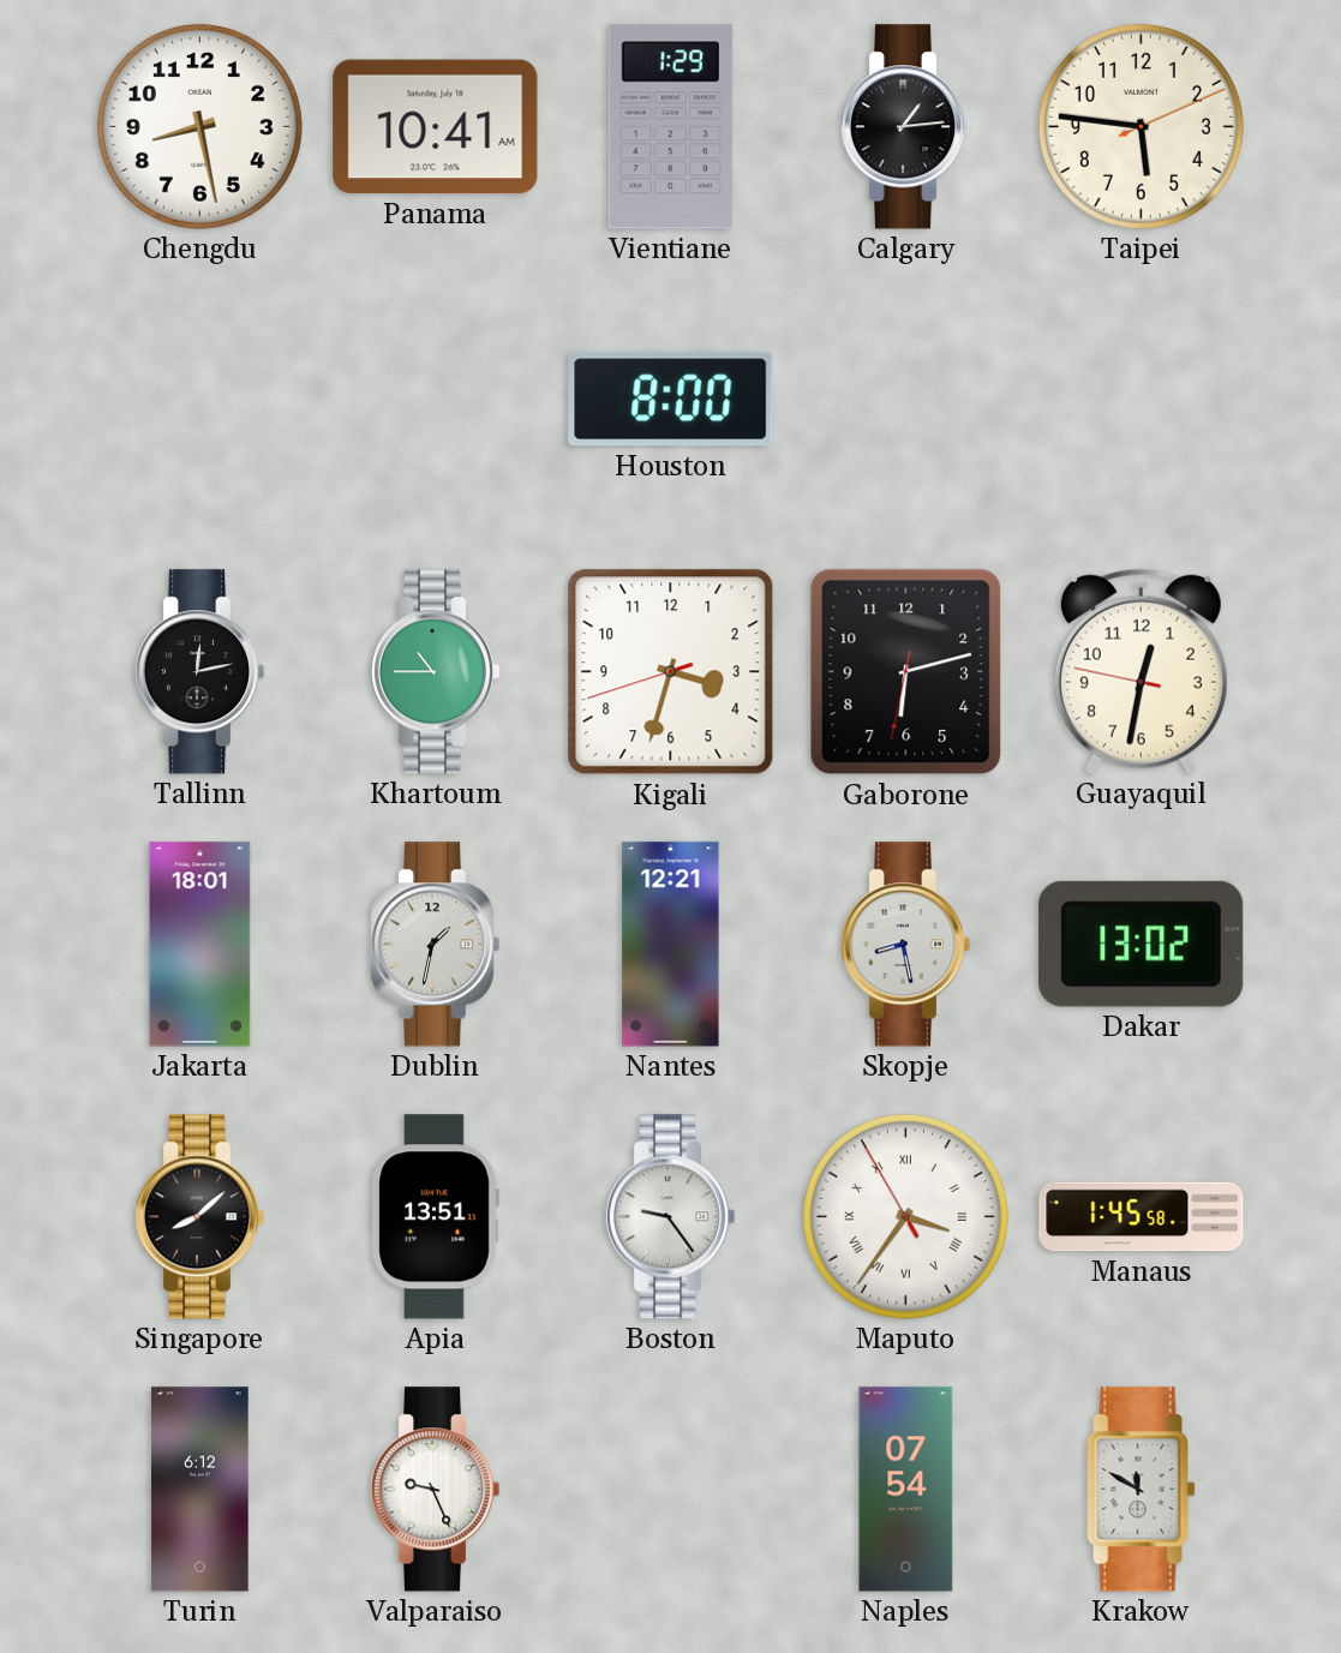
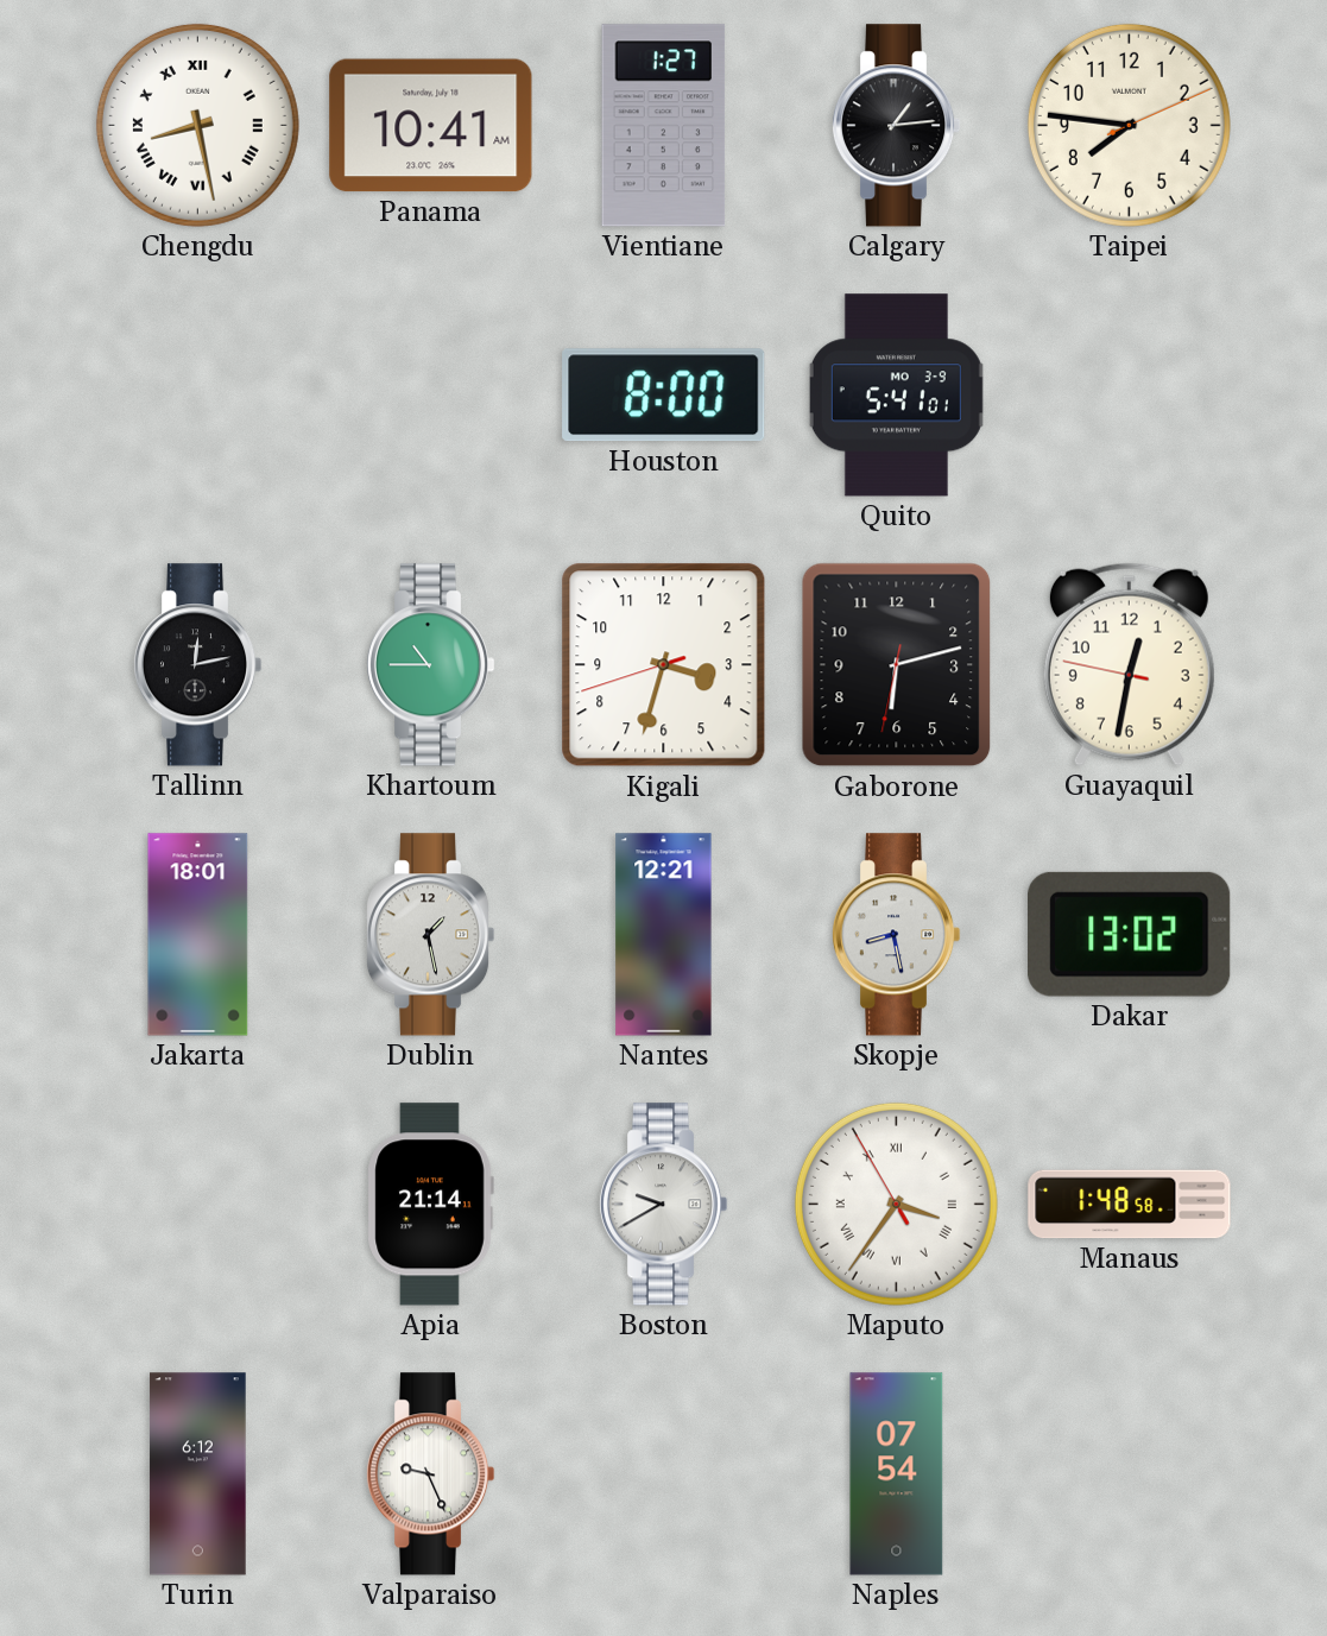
Chengdu numerals: Arabic -> Roman
Vientiane: 1:29 -> 1:27
Taipei: 5:46 -> 7:46
Quito: none -> 5:41
Dublin: 1:32 -> 1:28
Singapore: 8:08 -> none
Apia: 13:51 -> 21:14
Boston: 9:24 -> 9:40
Manaus: 1:45 -> 1:48
Krakow: 11:50 -> none
